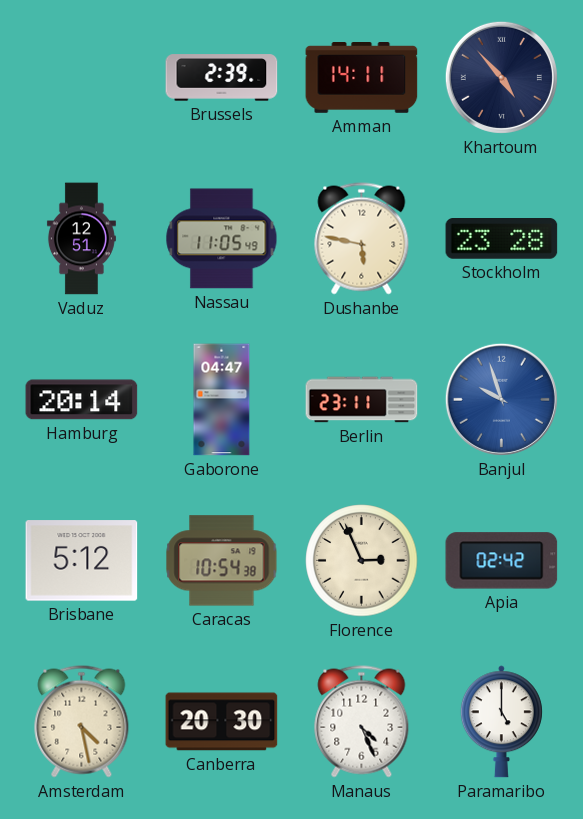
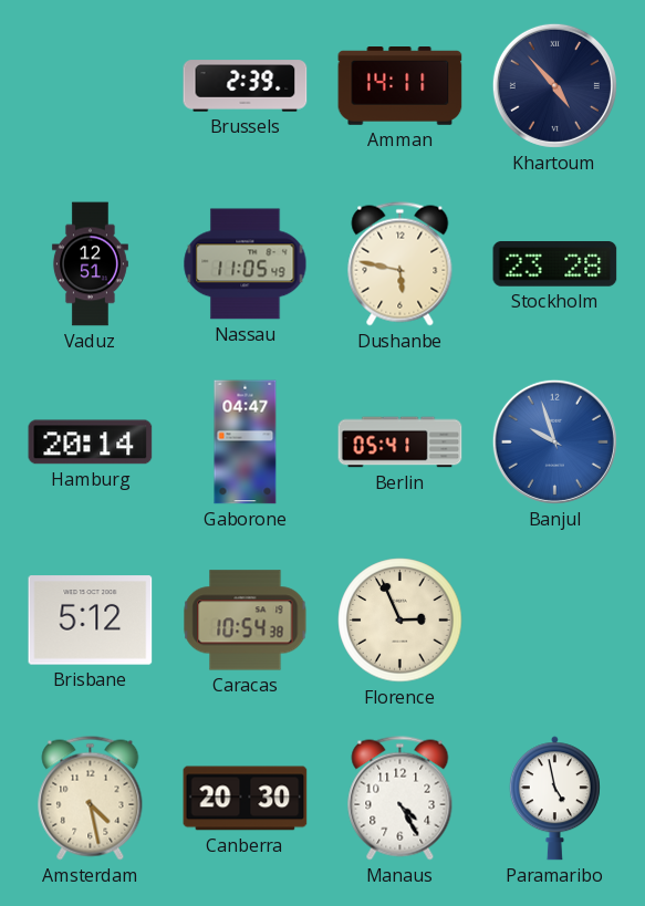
Berlin: 23:11 -> 05:41
Apia: 02:42 -> none
Manaus: 4:26 -> 4:25
Paramaribo: 5:00 -> 4:58
